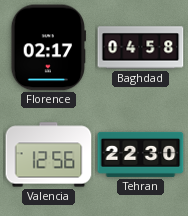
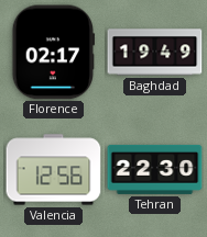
Baghdad: 04:58 -> 19:49
